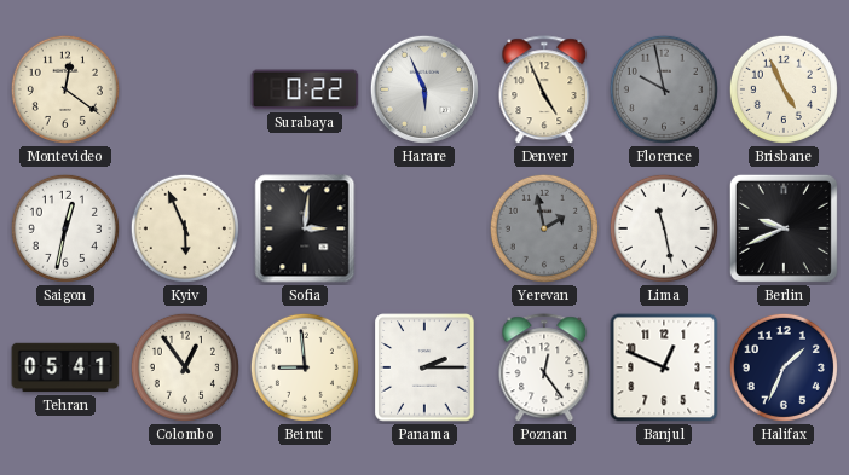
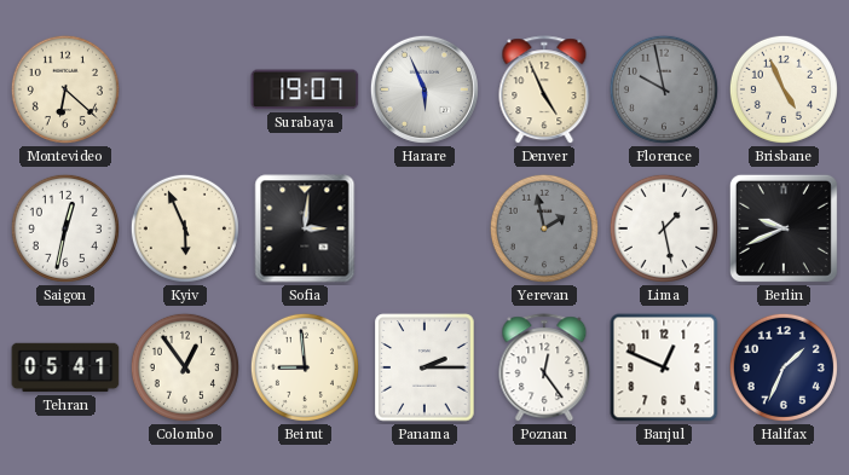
Montevideo: 12:21 -> 6:22
Surabaya: 0:22 -> 19:07
Lima: 11:28 -> 1:28
